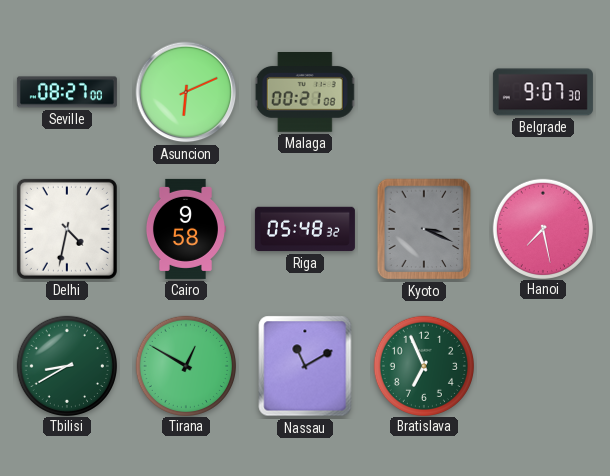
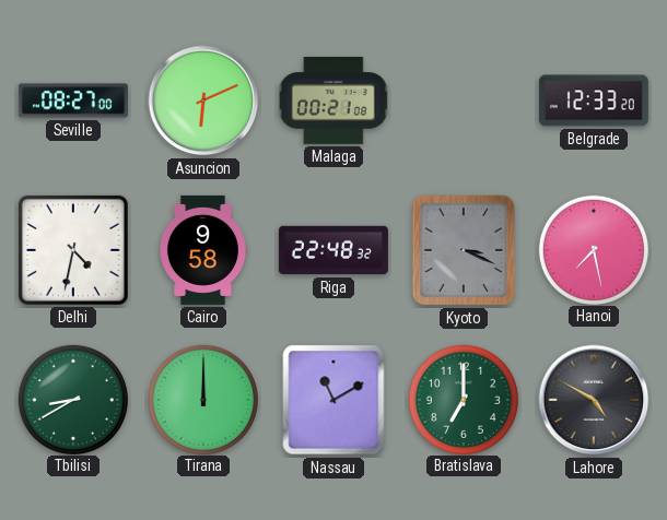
Belgrade: 9:07 -> 12:33
Riga: 05:48 -> 22:48
Tirana: 12:50 -> 12:00
Bratislava: 6:56 -> 7:00
Lahore: none -> 4:50
